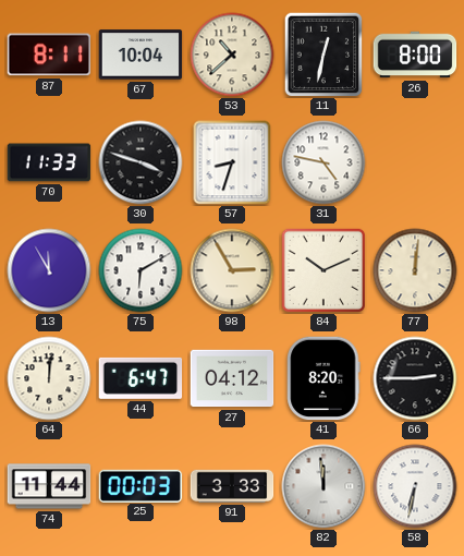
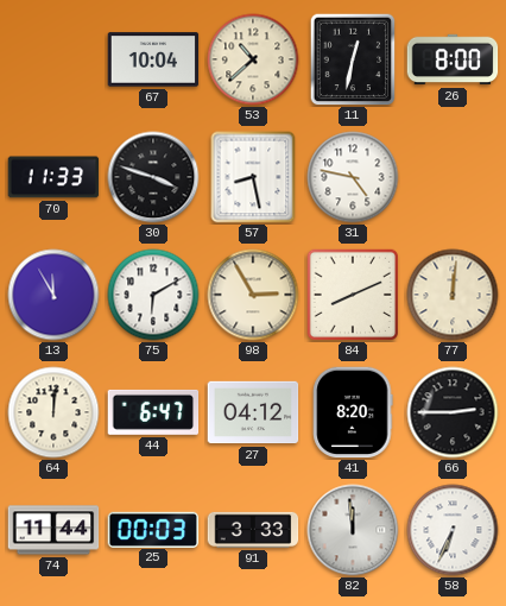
87: 8:11 -> none
57: 8:33 -> 8:28
84: 10:11 -> 8:11
58: 6:32 -> 6:34
